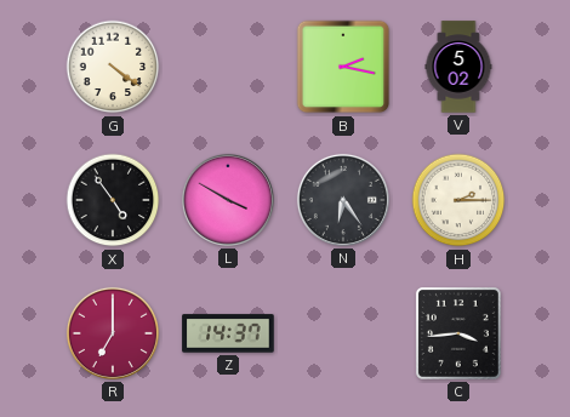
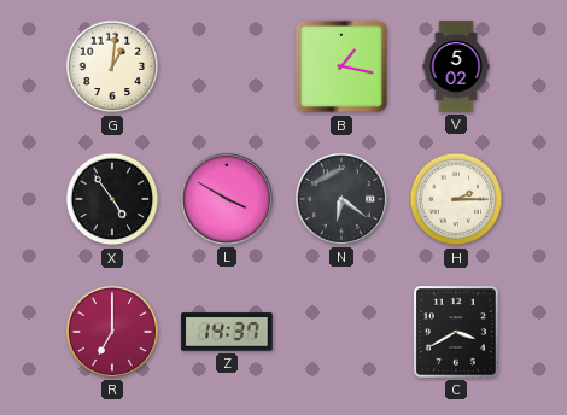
G: 4:21 -> 1:01
B: 2:17 -> 1:17
N: 6:24 -> 6:21
C: 3:44 -> 3:40
